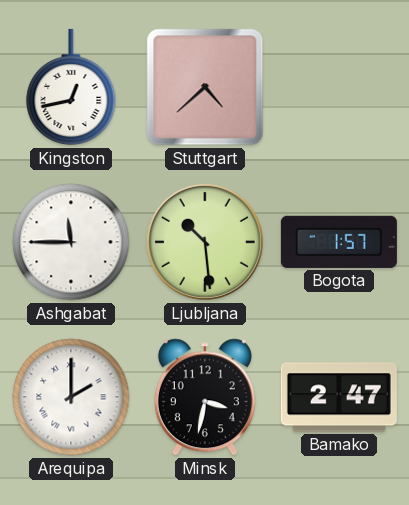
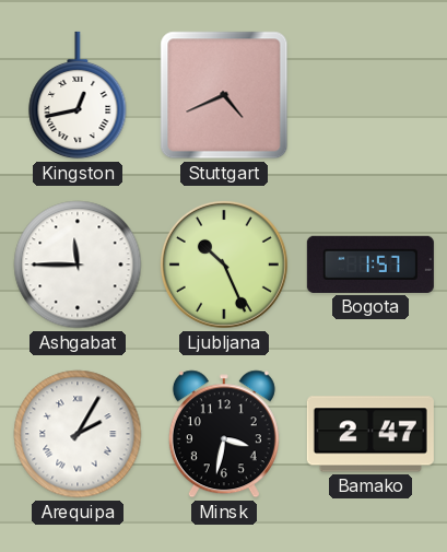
Stuttgart: 4:38 -> 4:41
Ljubljana: 10:29 -> 10:26
Arequipa: 2:00 -> 2:05
